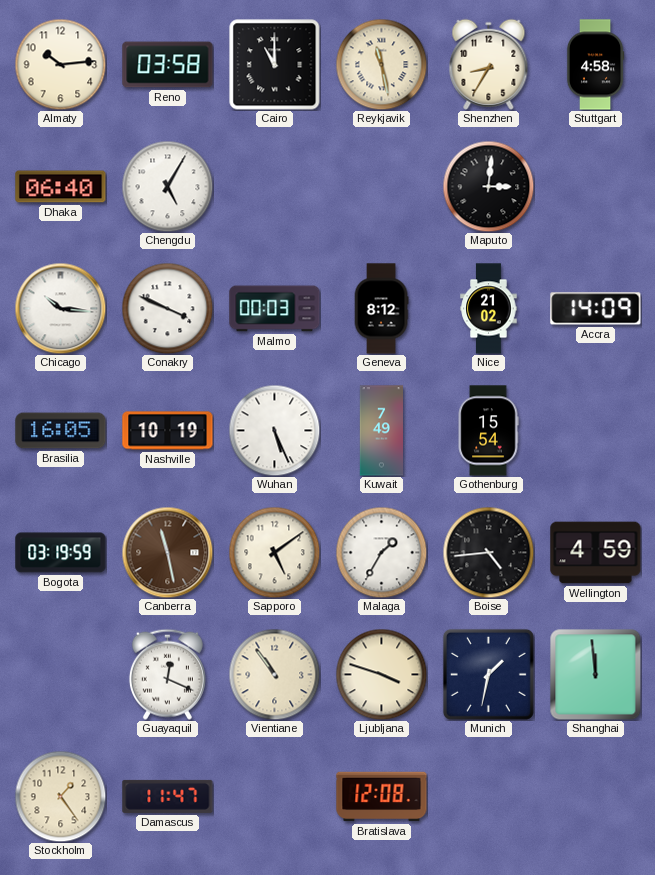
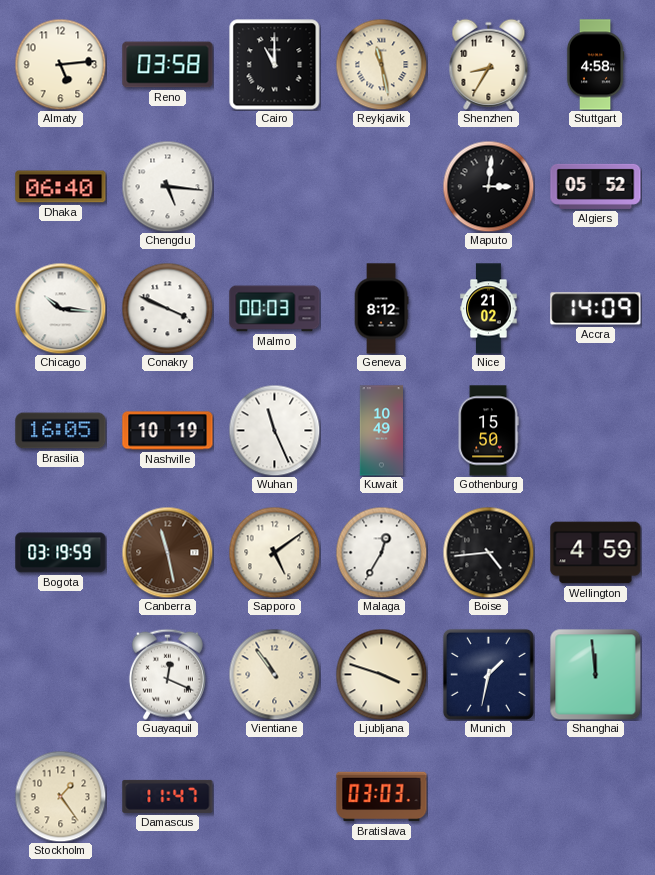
Almaty: 10:14 -> 5:14
Chengdu: 5:05 -> 5:16
Algiers: none -> 05:52
Wuhan: 5:26 -> 11:26
Kuwait: 7:49 -> 10:49
Gothenburg: 15:54 -> 15:50
Malaga: 1:35 -> 12:35
Bratislava: 12:08 -> 03:03
